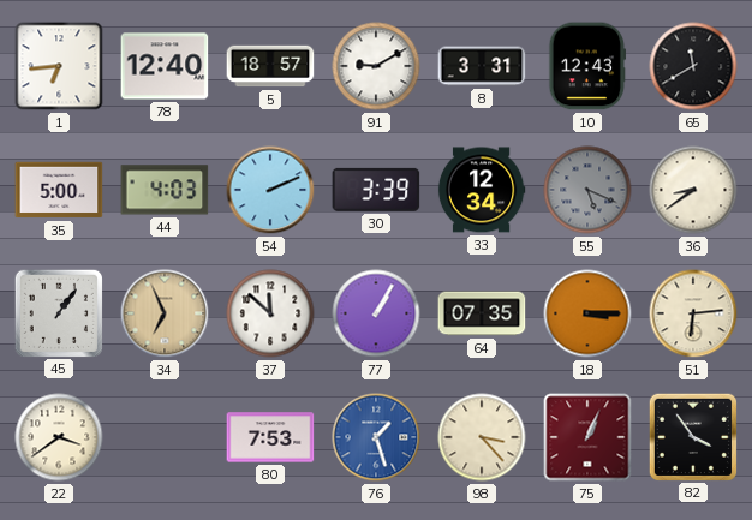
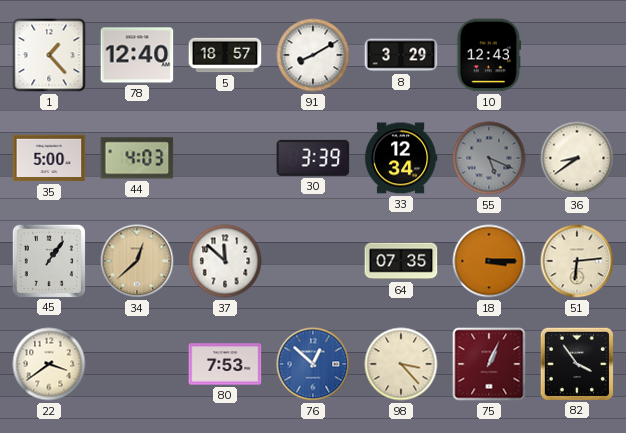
1: 6:44 -> 1:23
91: 9:10 -> 8:10
8: 3:31 -> 3:29
65: 11:40 -> none
54: 2:11 -> none
34: 6:56 -> 12:38
77: 1:05 -> none
76: 1:27 -> 12:52
